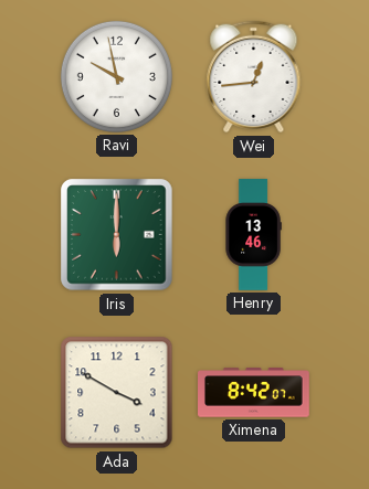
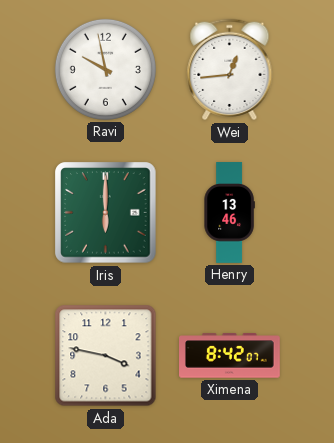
Ada: 3:50 -> 3:47
